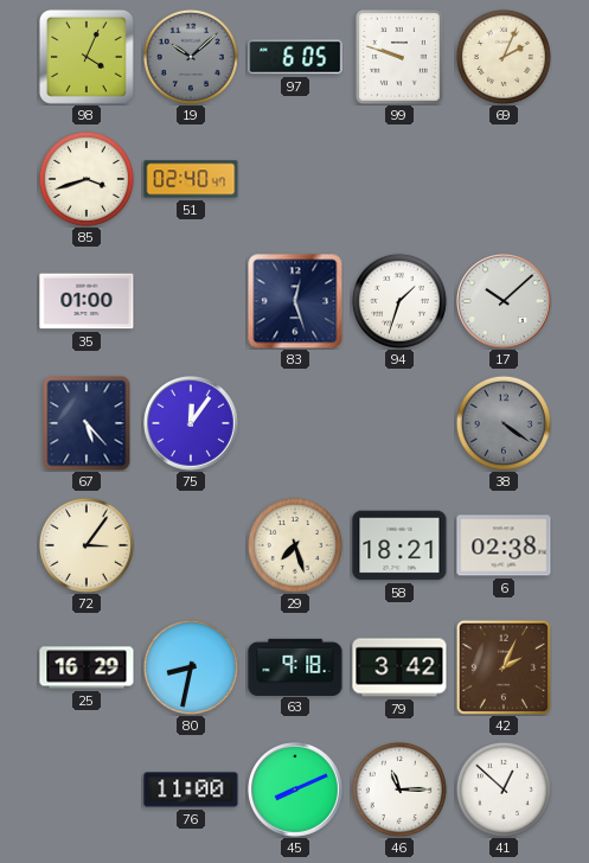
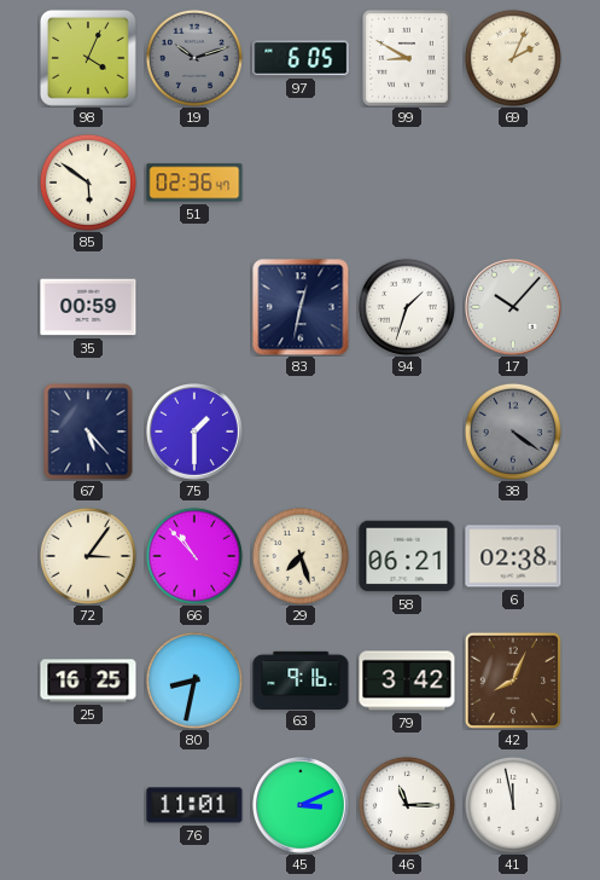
19: 10:08 -> 10:12
99: 9:48 -> 8:50
85: 3:42 -> 5:51
51: 02:40 -> 02:36
35: 01:00 -> 00:59
83: 12:27 -> 12:32
17: 10:08 -> 10:07
75: 12:06 -> 1:30
66: none -> 10:53
58: 18:21 -> 06:21
25: 16:29 -> 16:25
63: 9:18 -> 9:16
42: 2:04 -> 8:04
76: 11:00 -> 11:01
45: 8:11 -> 3:11
41: 12:52 -> 11:58
